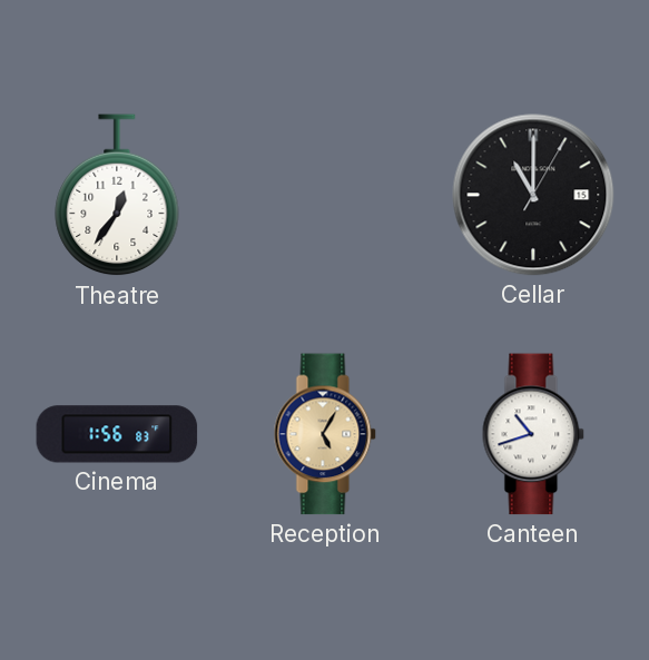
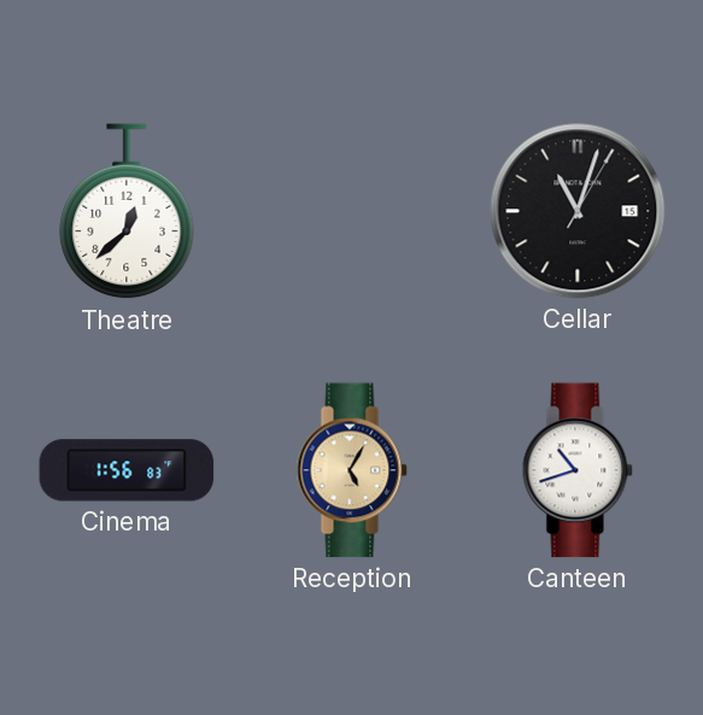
Theatre: 12:36 -> 12:38
Cellar: 11:00 -> 11:03
